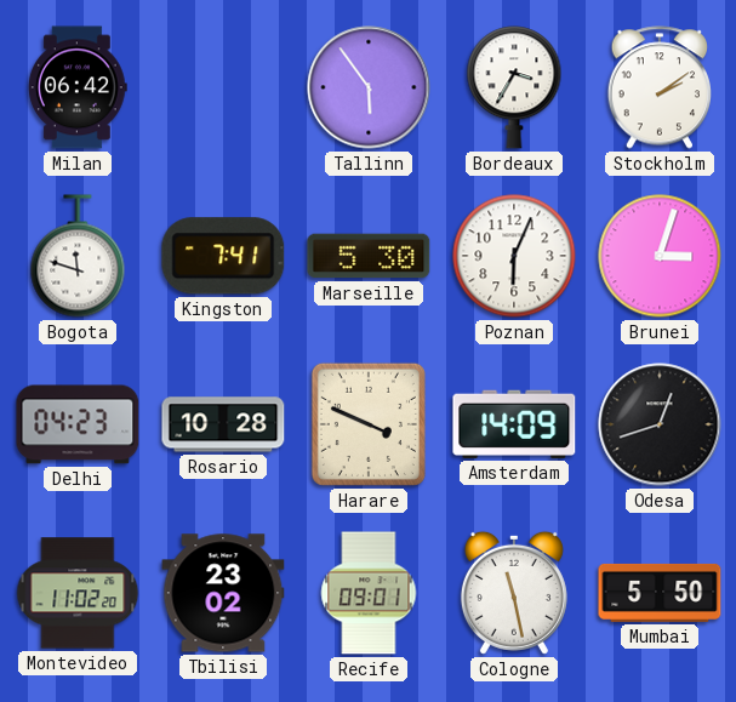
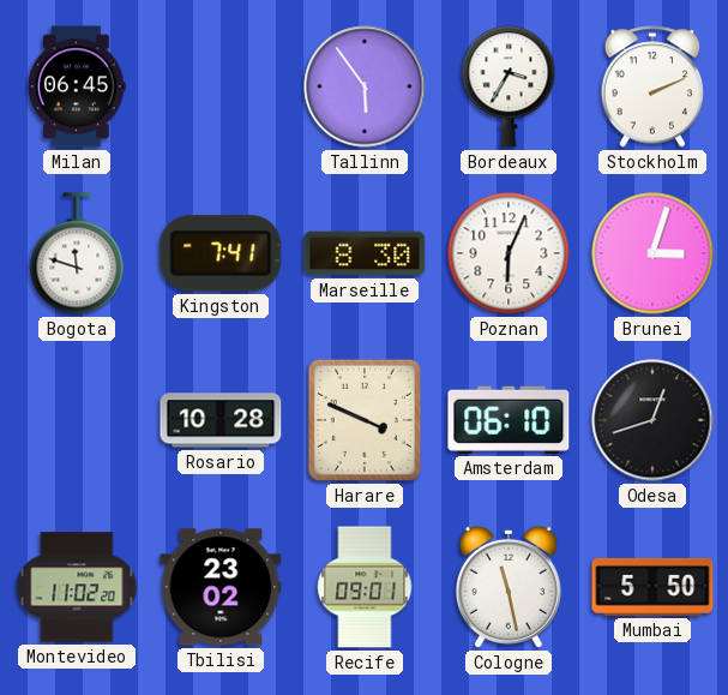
Milan: 06:42 -> 06:45
Stockholm: 2:09 -> 2:11
Marseille: 5:30 -> 8:30
Delhi: 04:23 -> none
Amsterdam: 14:09 -> 06:10
